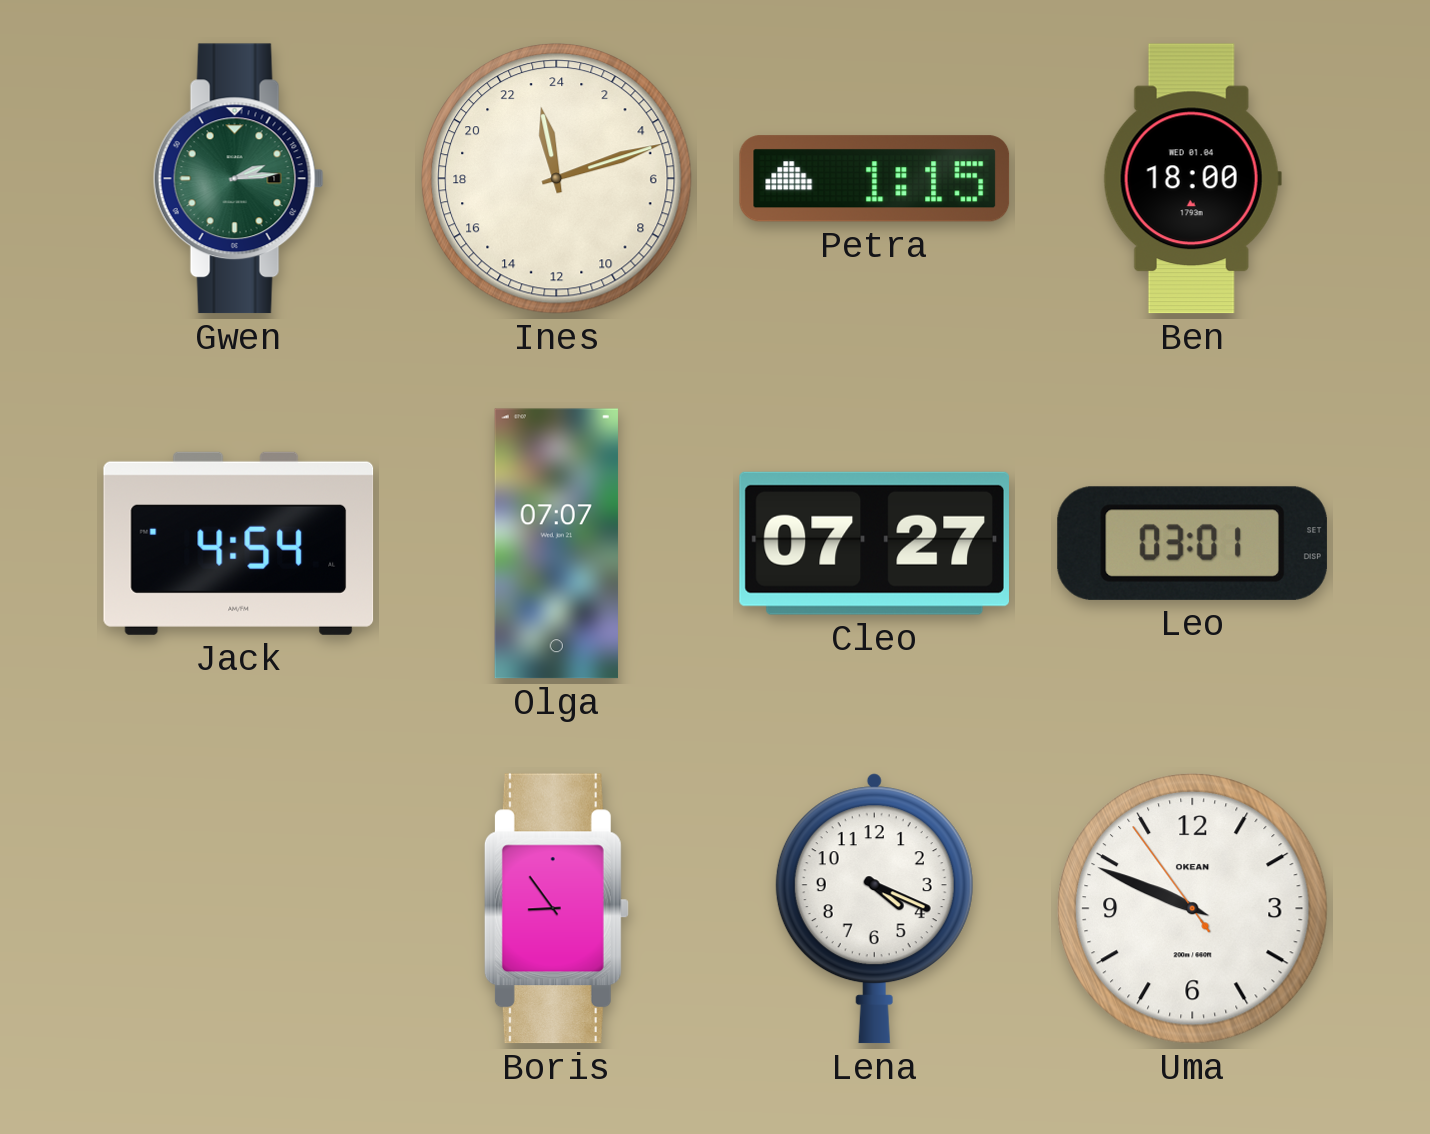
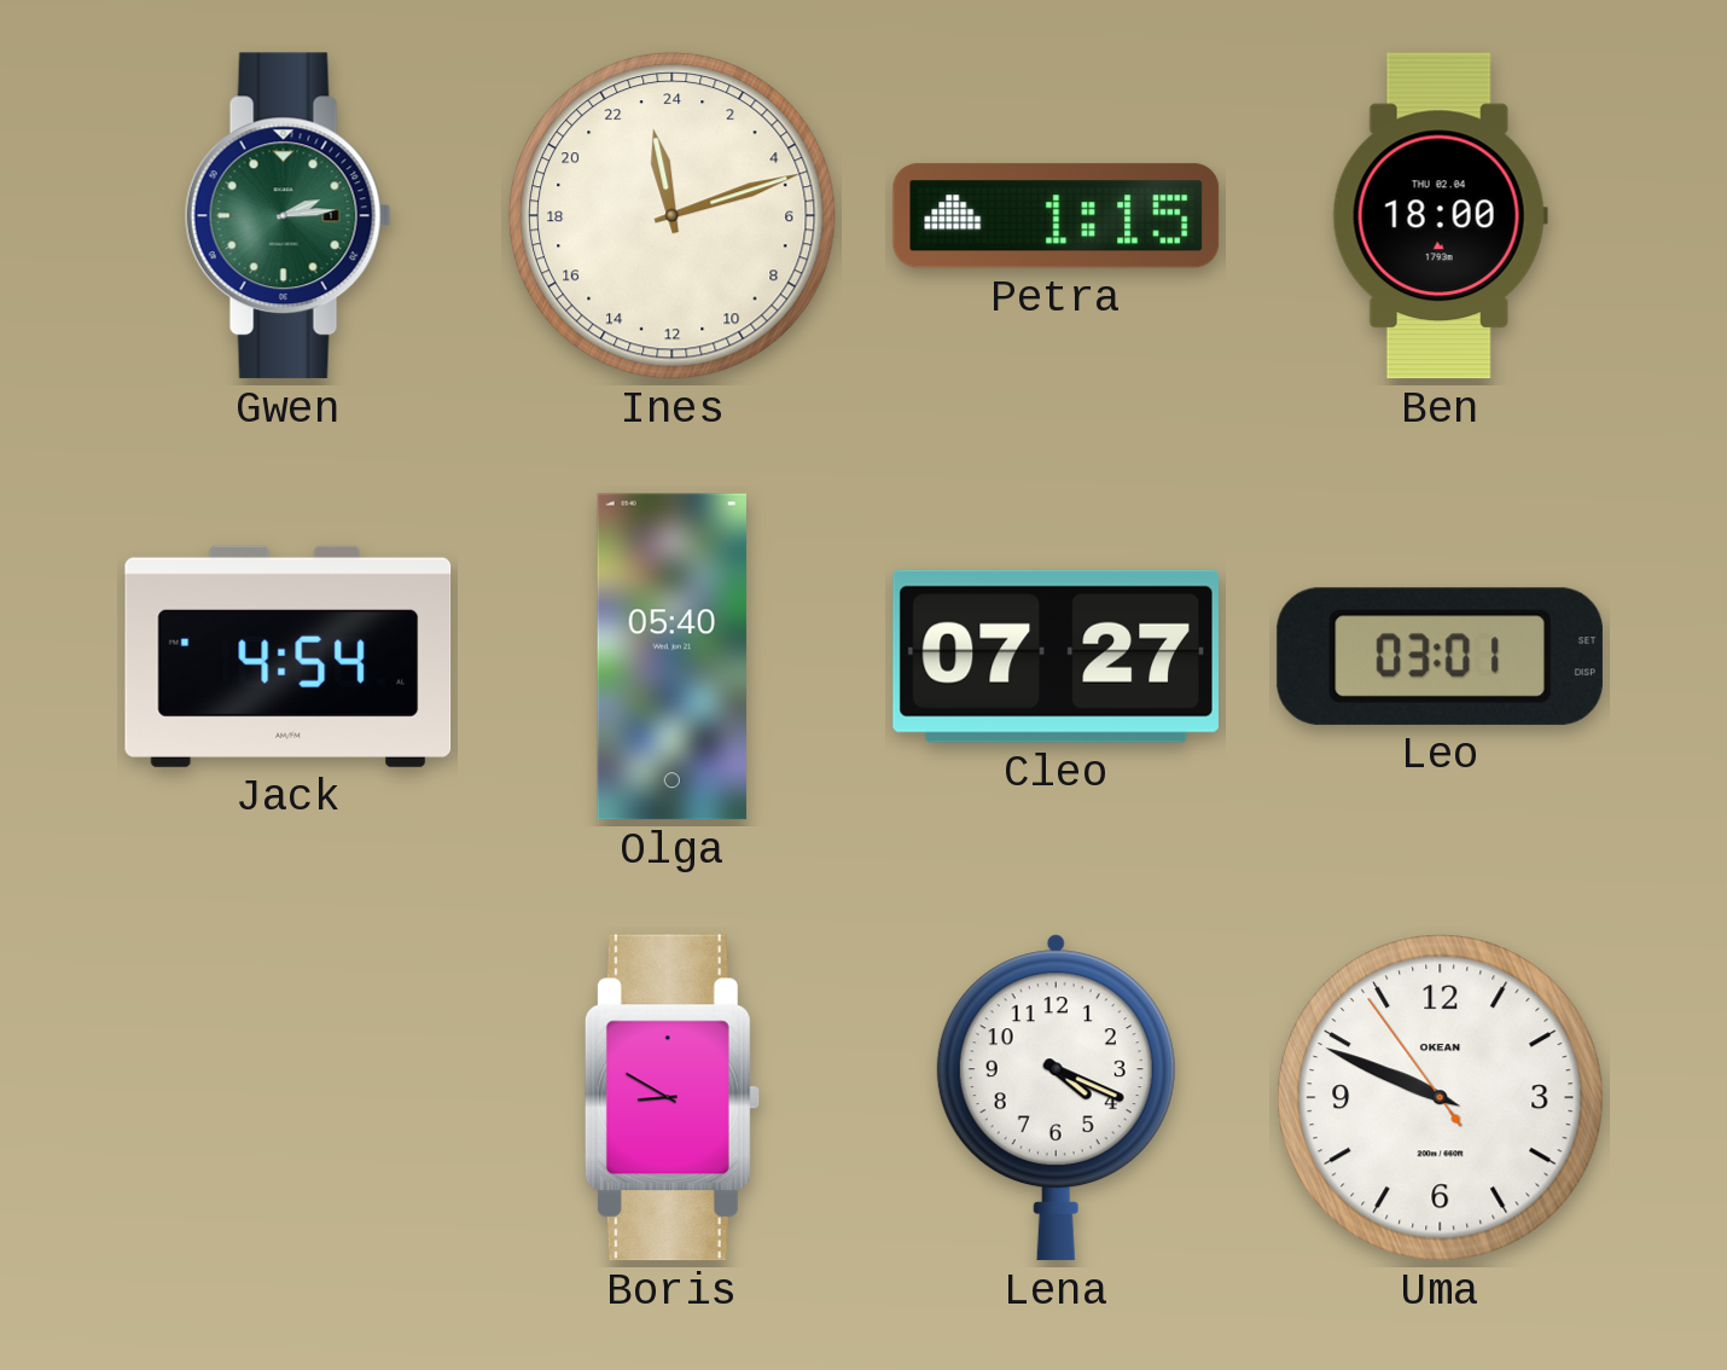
Ben date: WED 01.04 -> THU 02.04
Olga: 07:07 -> 05:40
Boris: 8:54 -> 8:50
